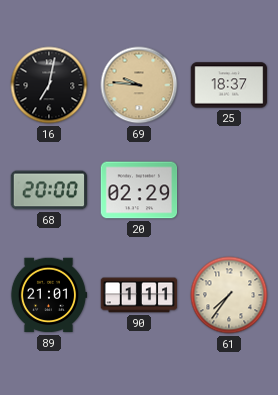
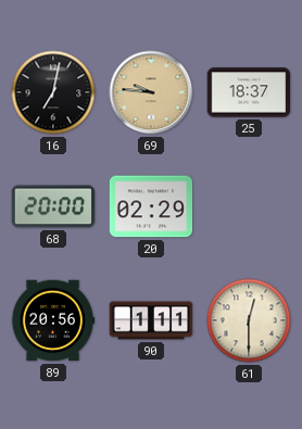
89: 21:01 -> 20:56
61: 7:36 -> 12:30
